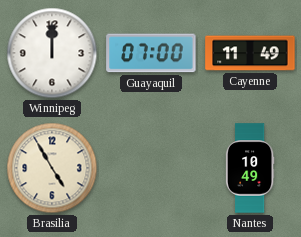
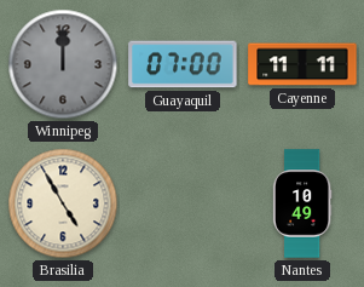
Winnipeg dial: white -> grey
Cayenne: 11:49 -> 11:11
